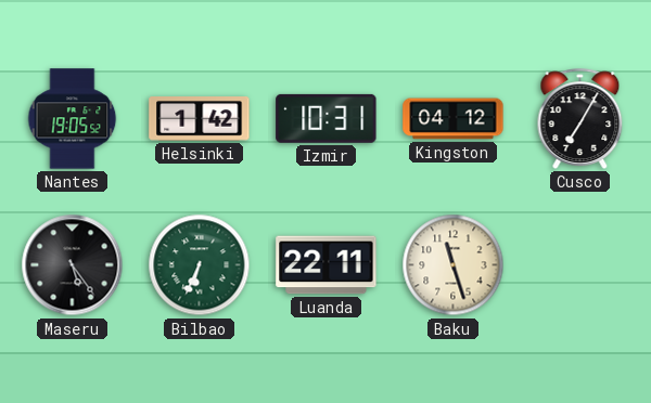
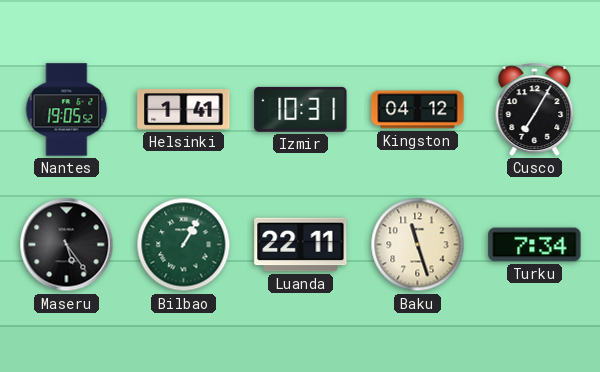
Helsinki: 1:42 -> 1:41
Bilbao: 6:34 -> 1:05
Turku: none -> 7:34
